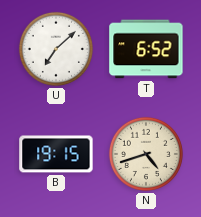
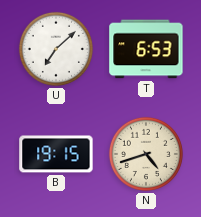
T: 6:52 -> 6:53
